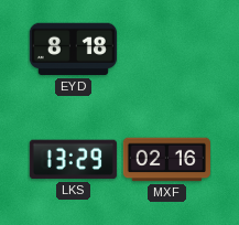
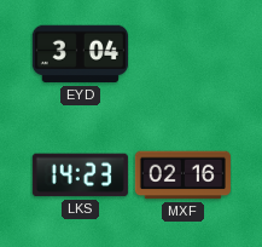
EYD: 8:18 -> 3:04
LKS: 13:29 -> 14:23
